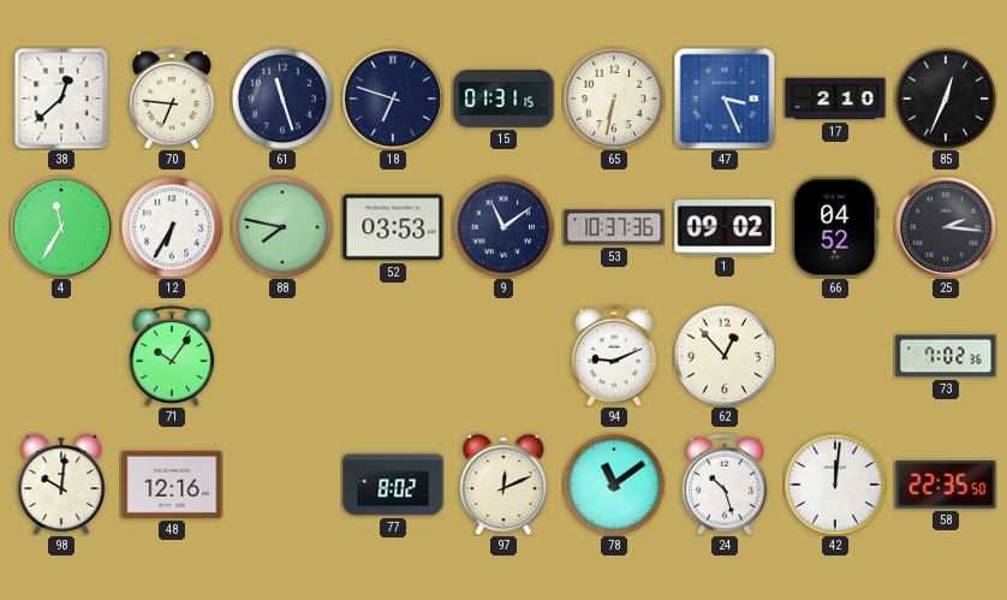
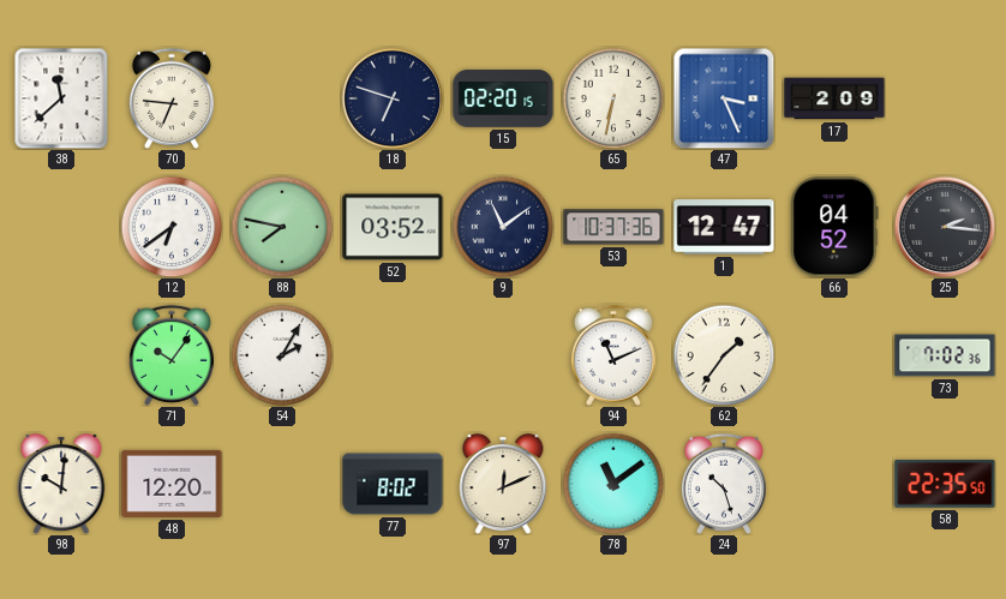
38: 12:38 -> 11:38
61: 11:27 -> none
15: 01:31 -> 02:20
17: 2:10 -> 2:09
85: 12:34 -> none
4: 11:35 -> none
12: 6:35 -> 6:39
52: 03:53 -> 03:52
1: 09:02 -> 12:47
54: none -> 2:05
94: 9:11 -> 11:11
62: 12:53 -> 1:36
48: 12:16 -> 12:20
42: 12:01 -> none
